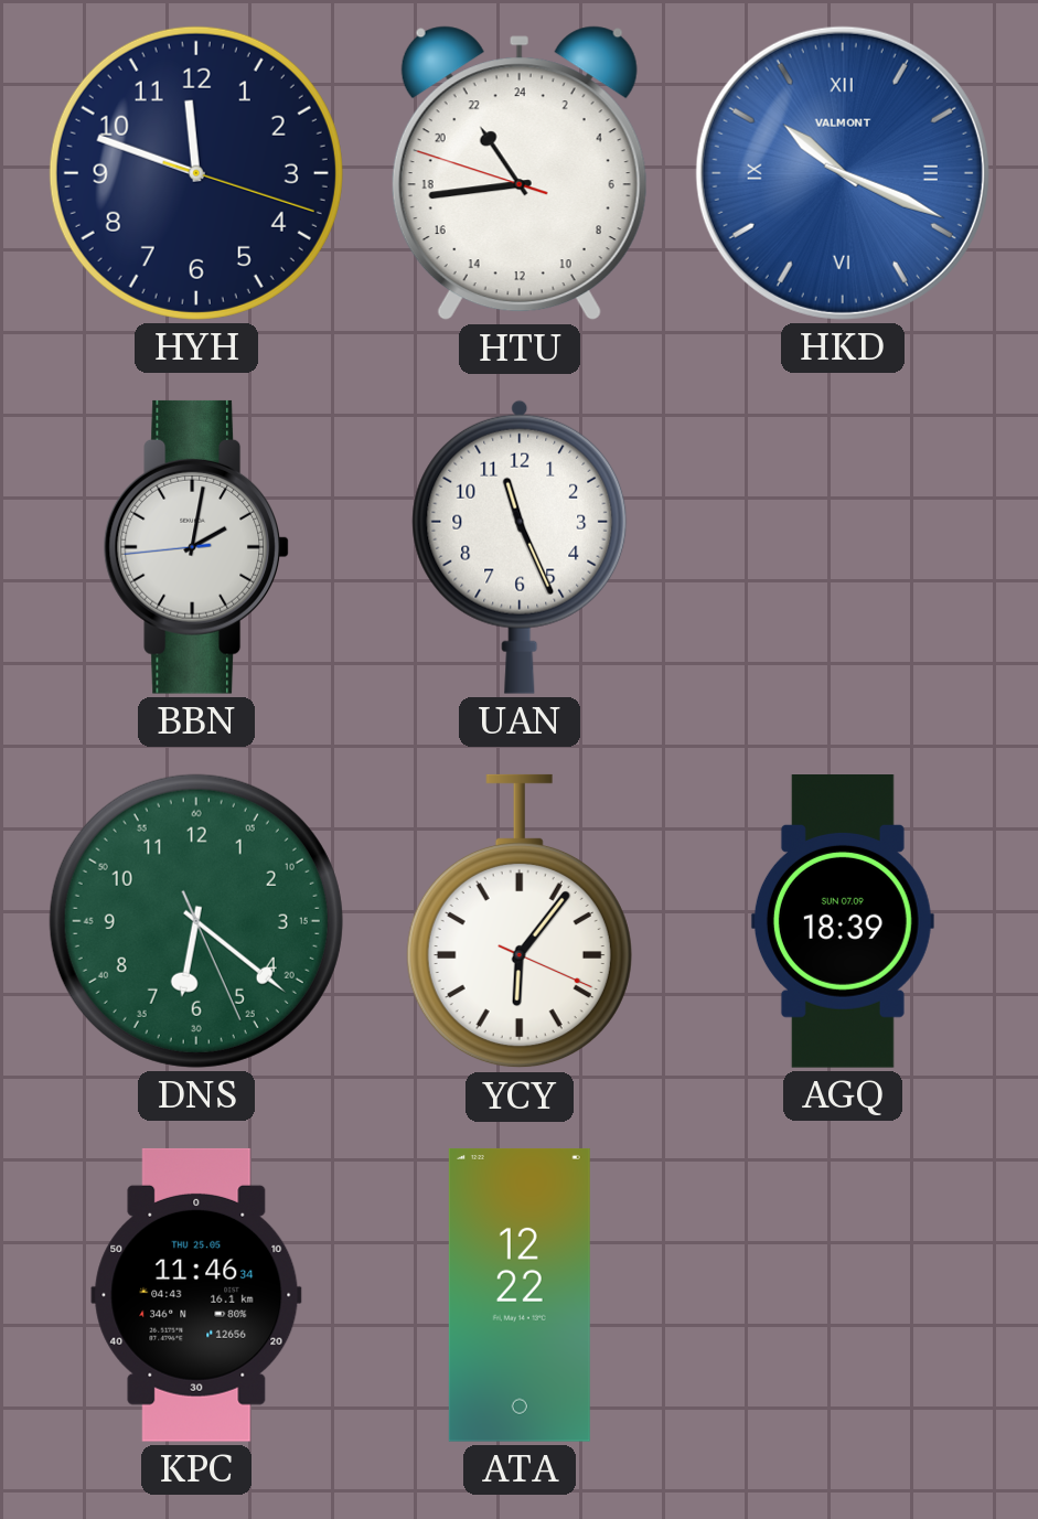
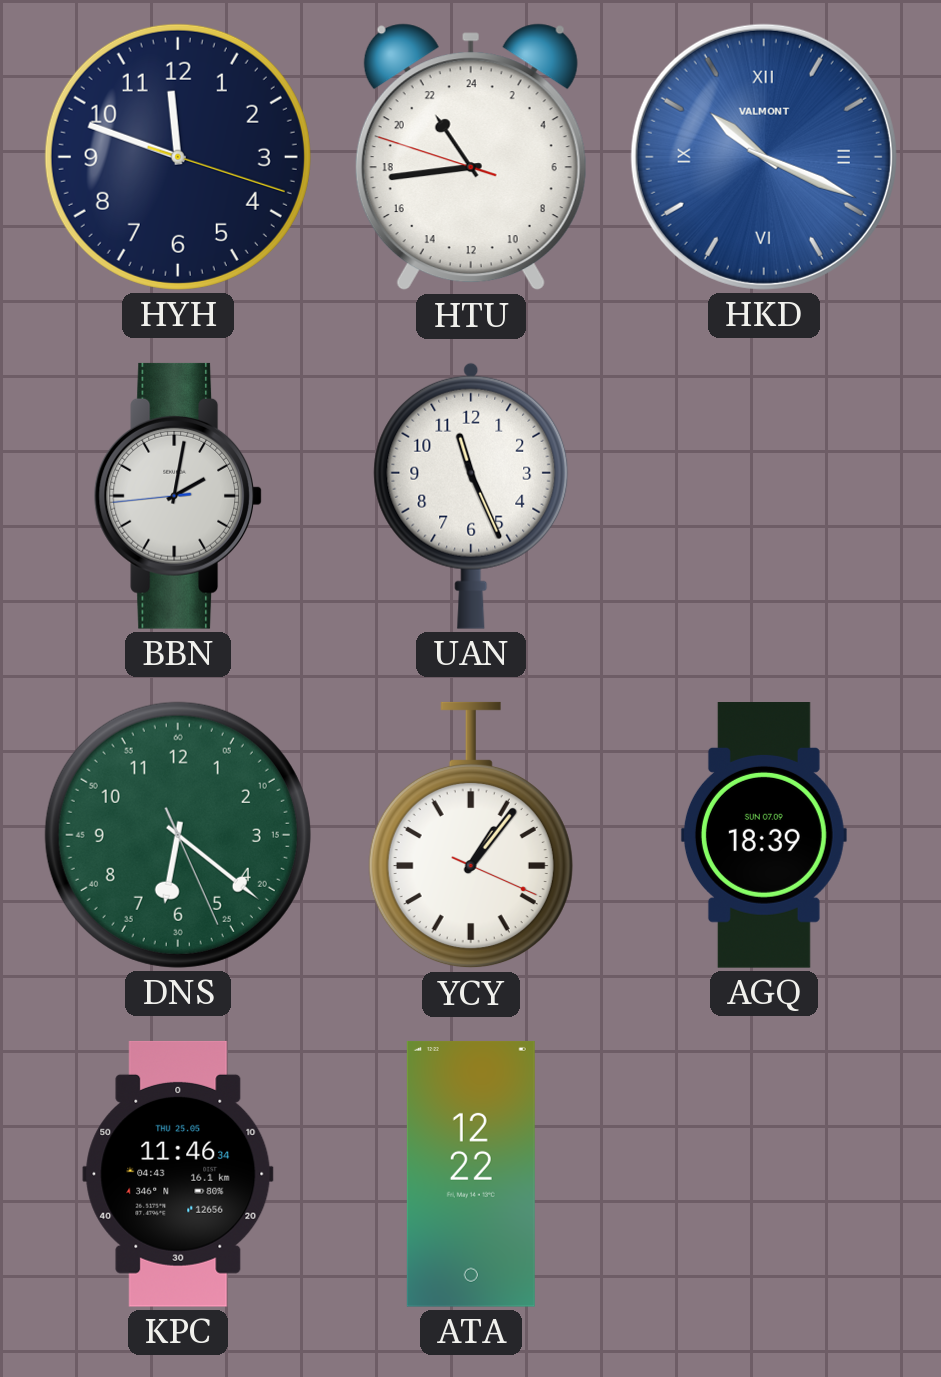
YCY: 6:06 -> 1:06
